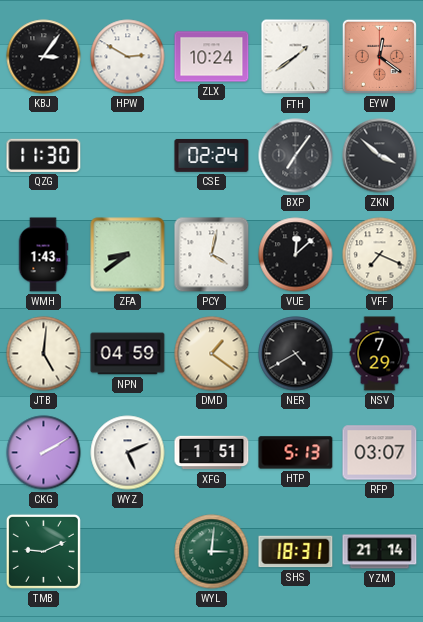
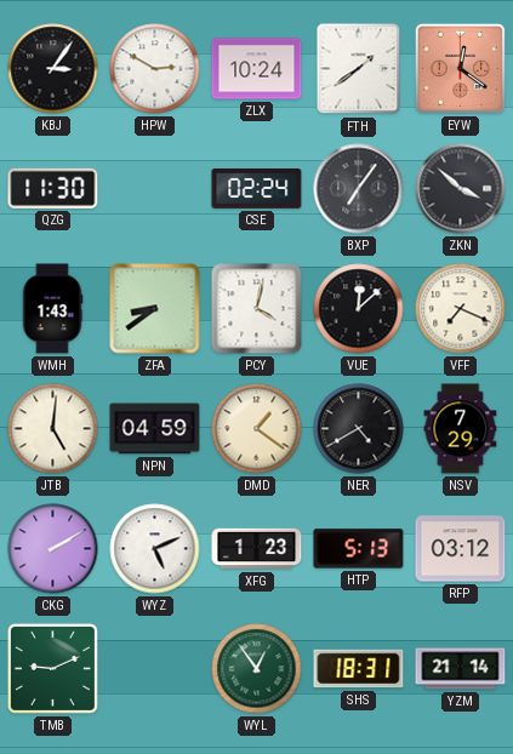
XFG: 1:51 -> 1:23
RFP: 03:07 -> 03:12
WYL: 3:01 -> 12:54
